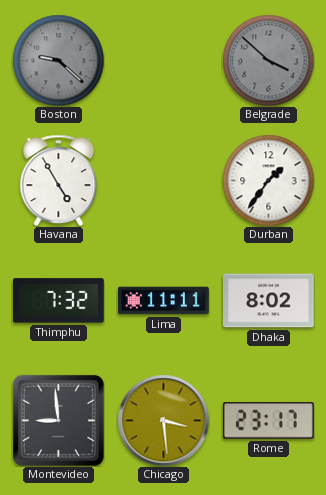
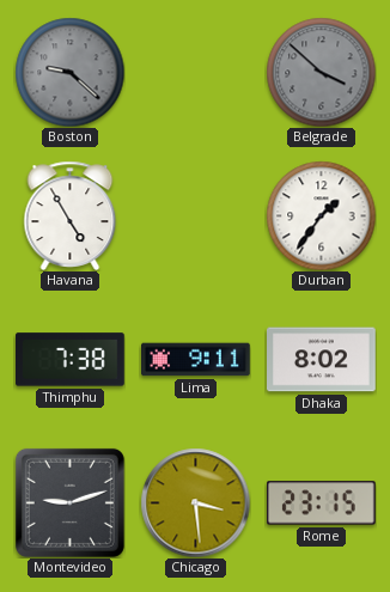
Thimphu: 7:32 -> 7:38
Lima: 11:11 -> 9:11
Montevideo: 8:59 -> 9:12
Rome: 23:17 -> 23:15
